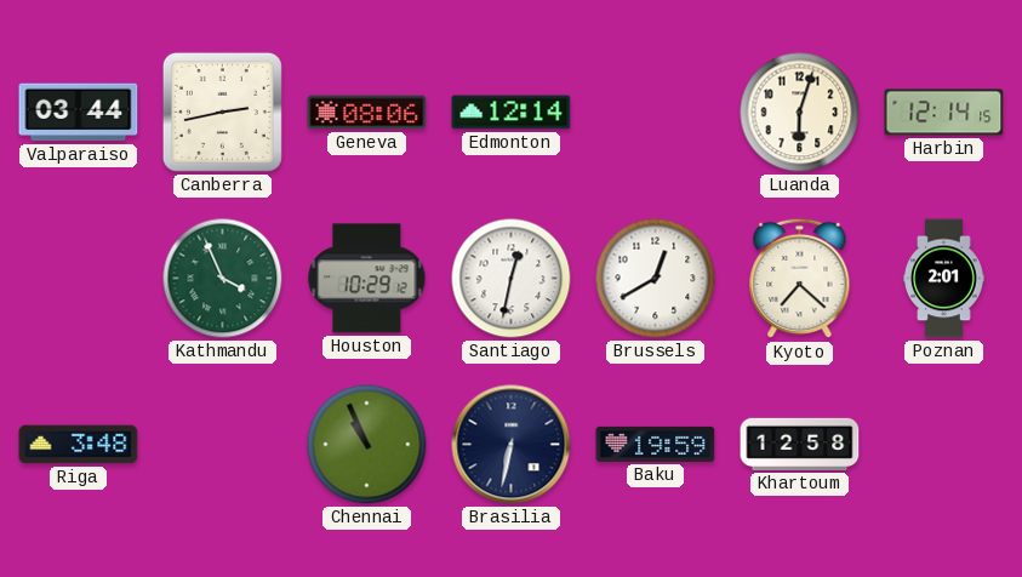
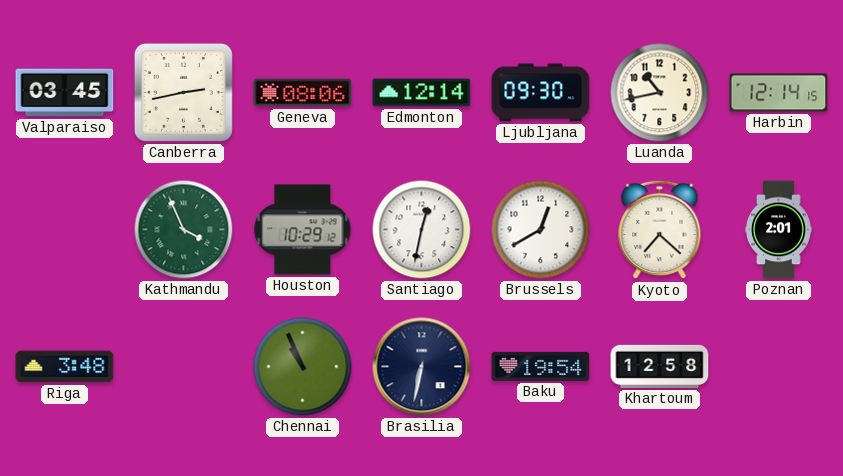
Valparaiso: 03:44 -> 03:45
Ljubljana: none -> 09:30
Luanda: 6:03 -> 10:43
Baku: 19:59 -> 19:54
